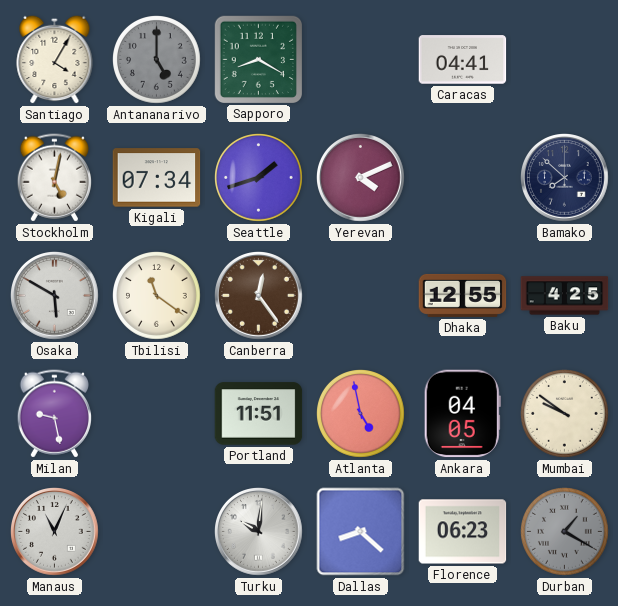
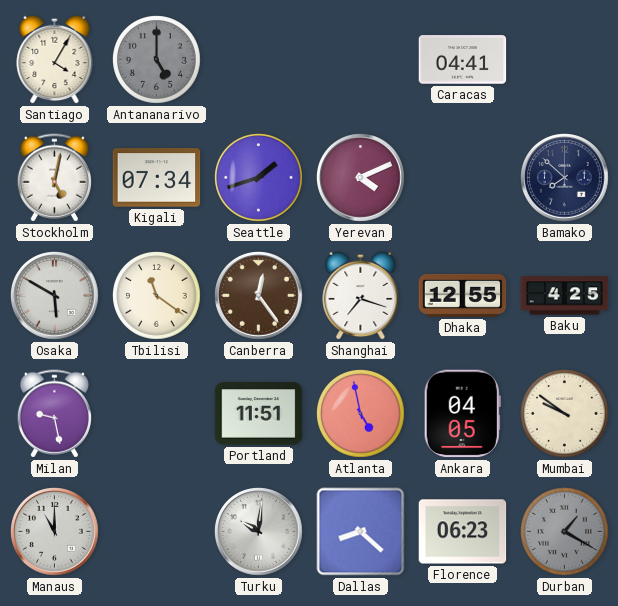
Sapporo: 8:20 -> none
Shanghai: none -> 7:18
Manaus: 11:04 -> 11:00
